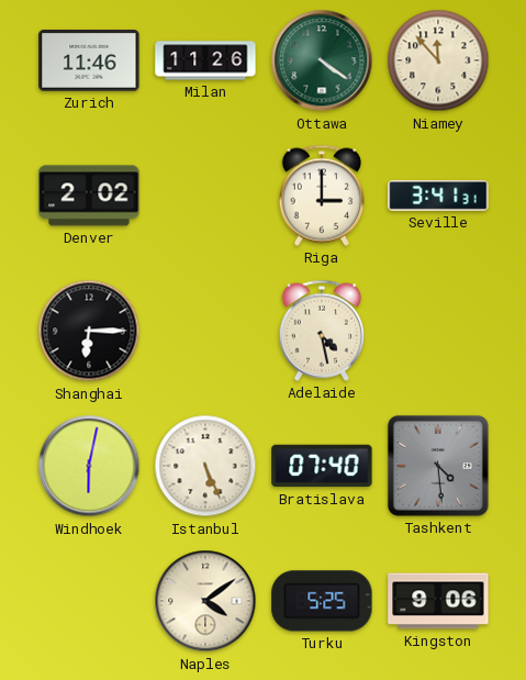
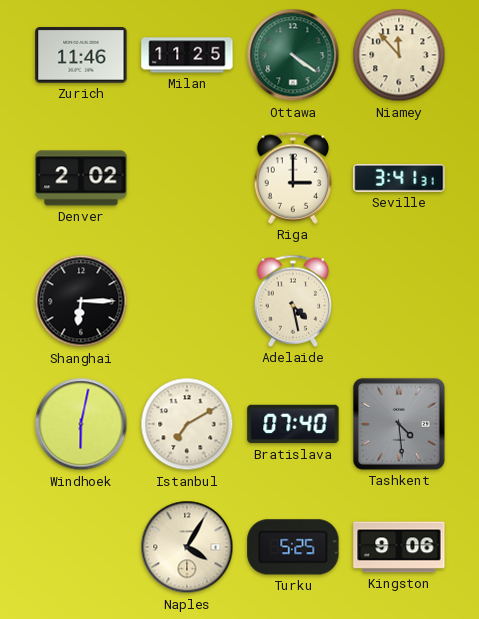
Milan: 11:26 -> 11:25
Istanbul: 5:26 -> 7:10
Naples: 4:09 -> 4:05
